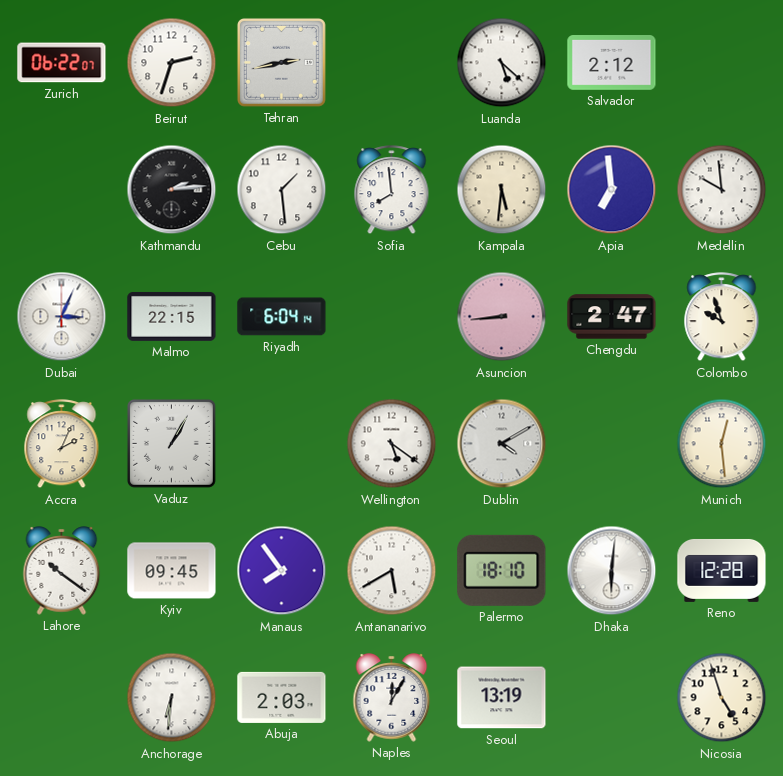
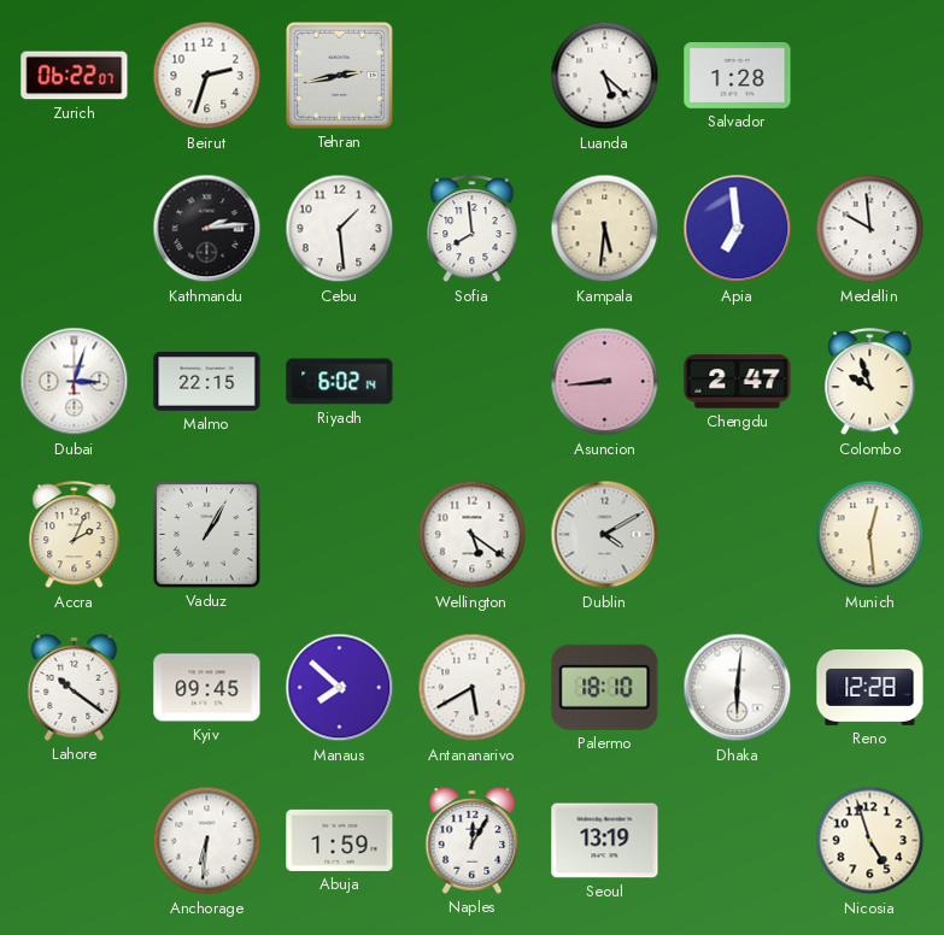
Salvador: 2:12 -> 1:28
Dubai: 3:04 -> 3:03
Riyadh: 6:04 -> 6:02
Manaus: 7:54 -> 7:52
Abuja: 2:03 -> 1:59
